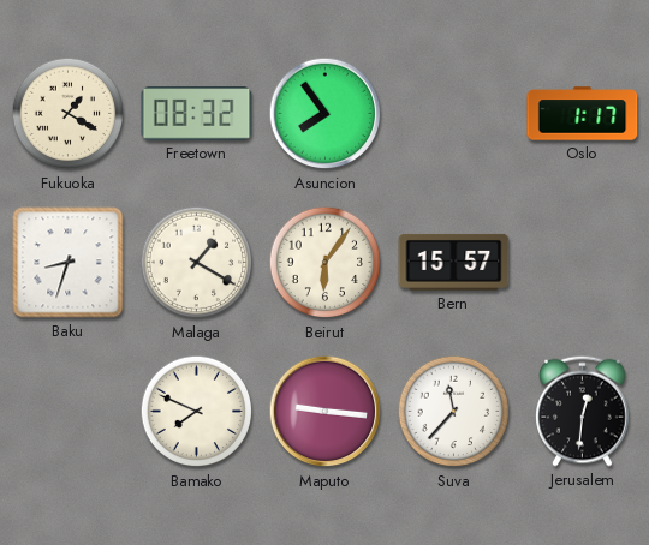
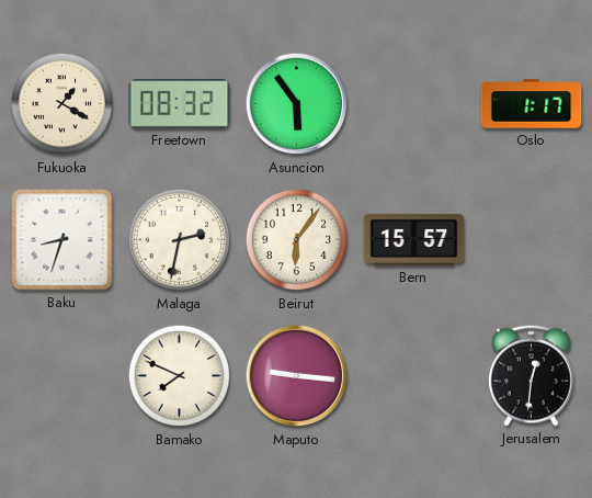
Asuncion: 7:54 -> 5:54
Malaga: 1:20 -> 2:32
Suva: 11:37 -> none
